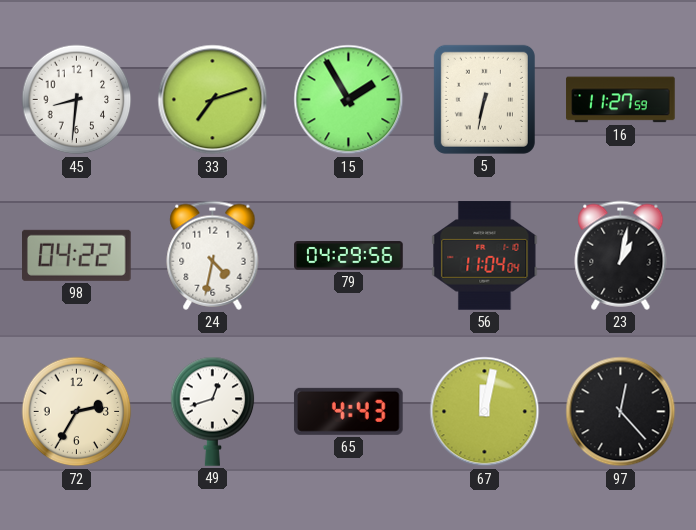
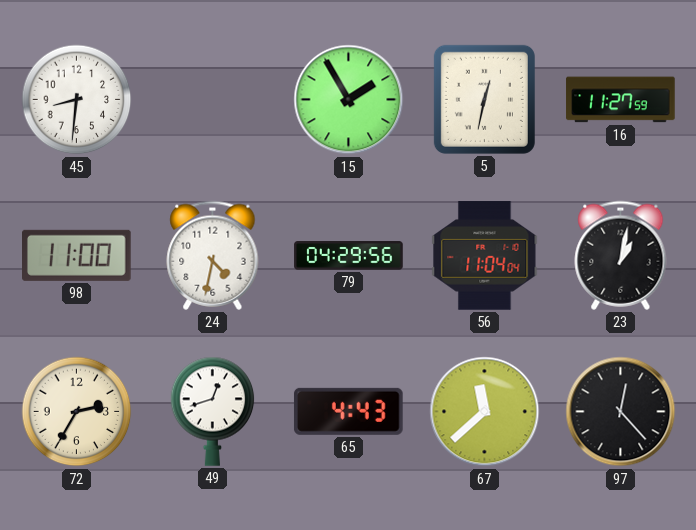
33: 7:12 -> none
5: 6:32 -> 12:32
98: 04:22 -> 11:00
67: 12:02 -> 11:38
